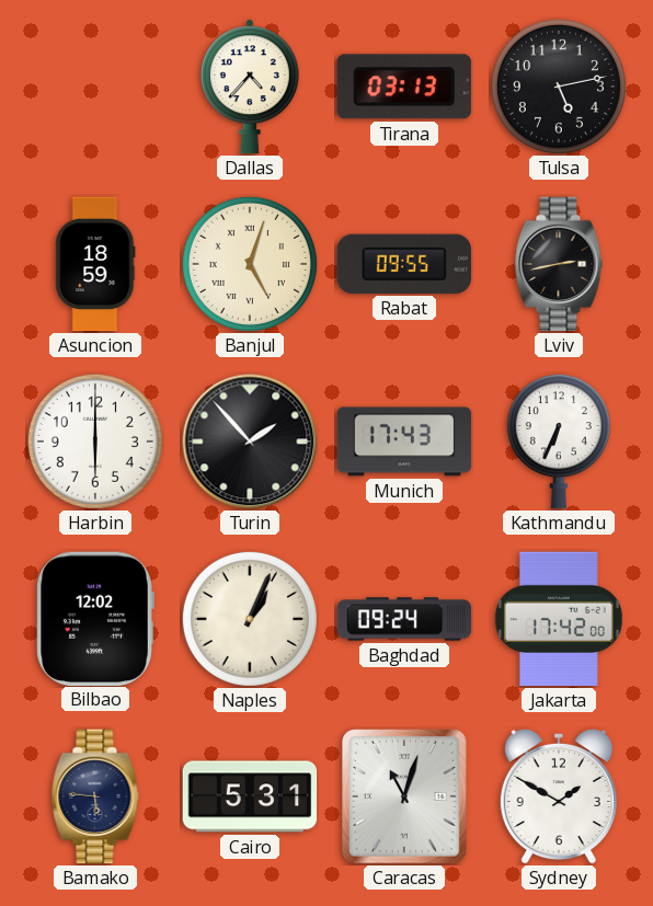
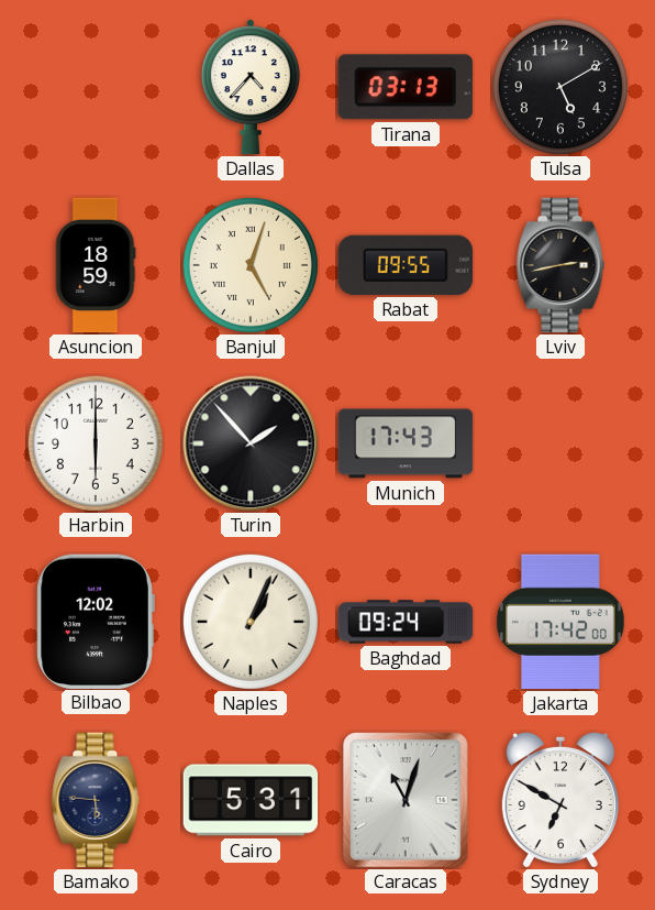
Tulsa: 5:13 -> 5:10
Kathmandu: 6:34 -> none
Sydney: 1:50 -> 6:50
